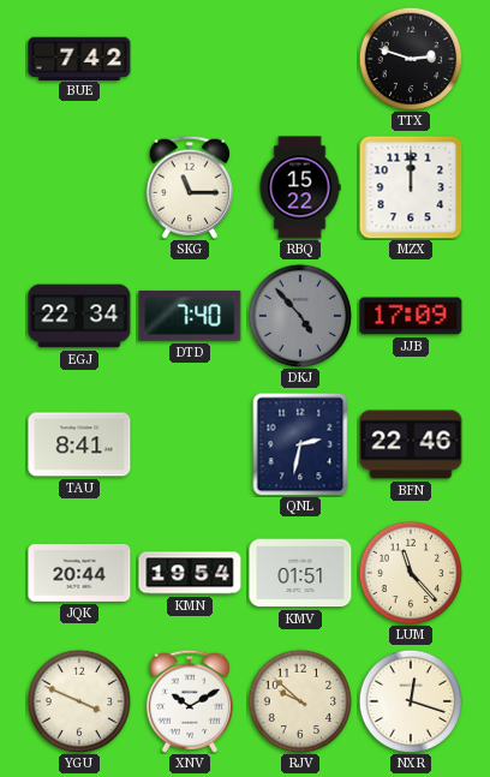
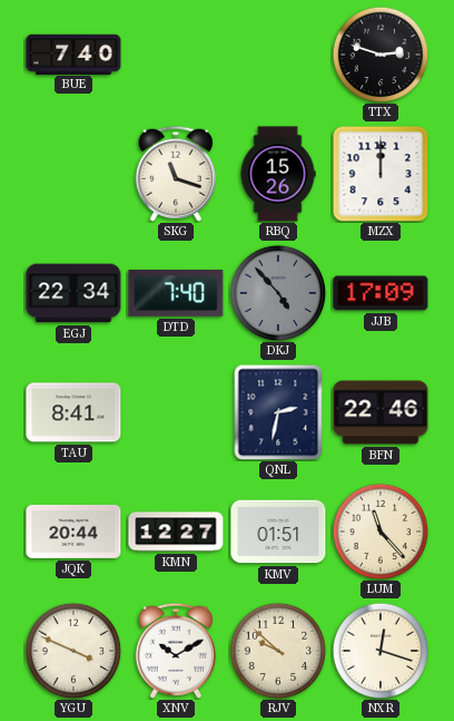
BUE: 7:42 -> 7:40
SKG: 11:15 -> 11:18
RBQ: 15:22 -> 15:26
KMN: 19:54 -> 12:27
